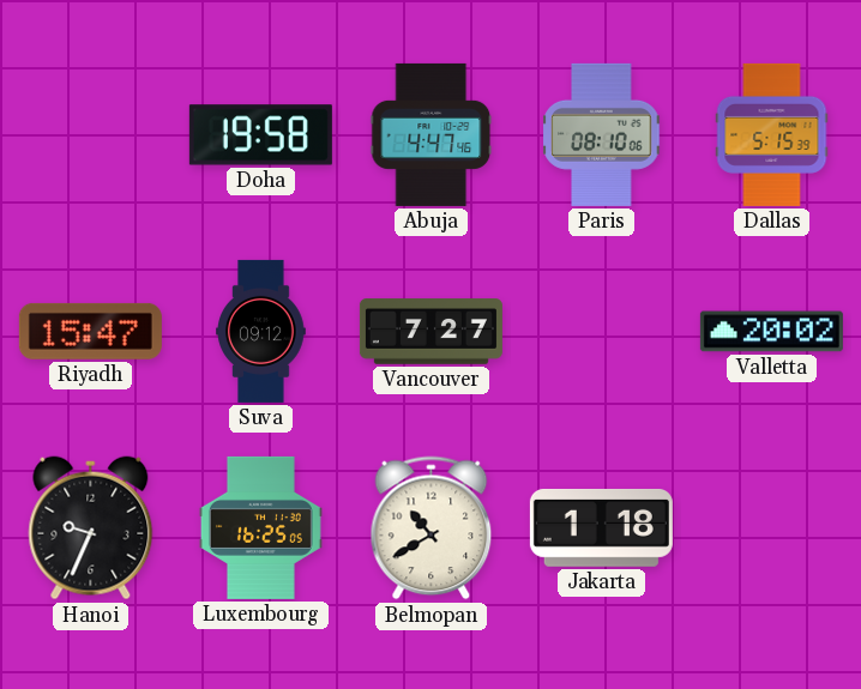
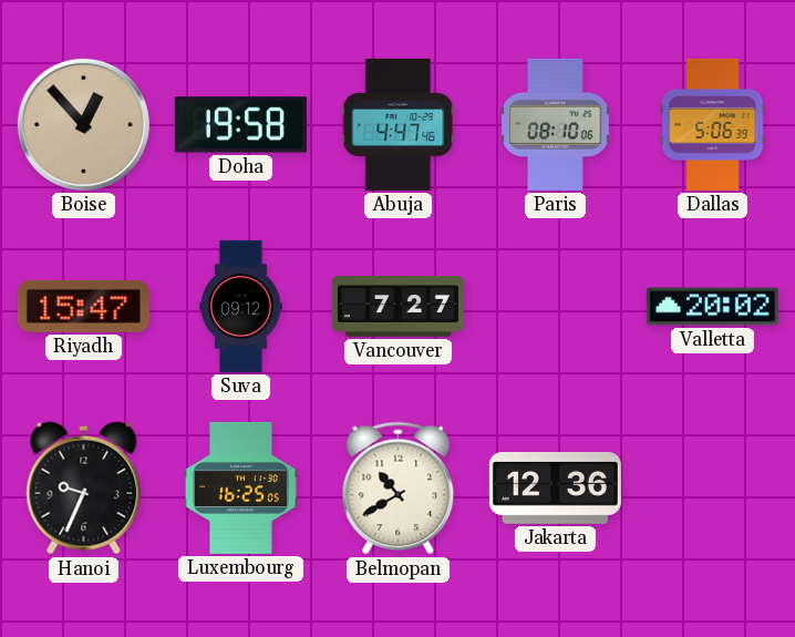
Boise: none -> 12:53
Dallas: 5:15 -> 5:06
Jakarta: 1:18 -> 12:36
